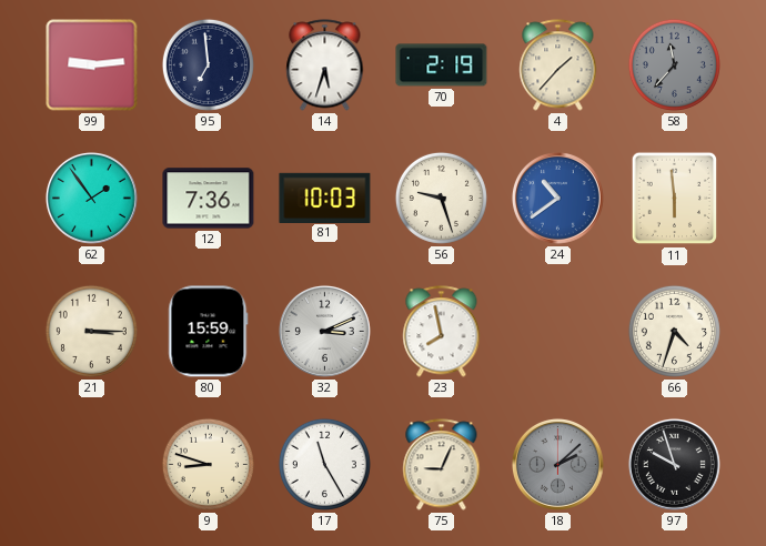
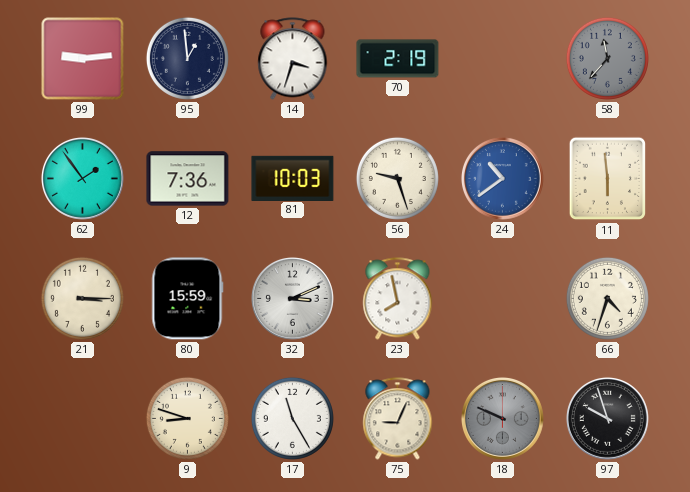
95: 6:59 -> 12:59
14: 5:33 -> 3:33
4: 1:37 -> none
18: 2:08 -> 9:49
